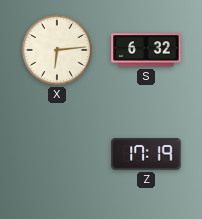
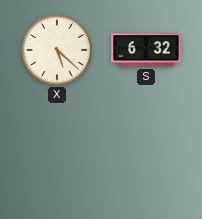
X: 6:14 -> 5:22
Z: 17:19 -> none
